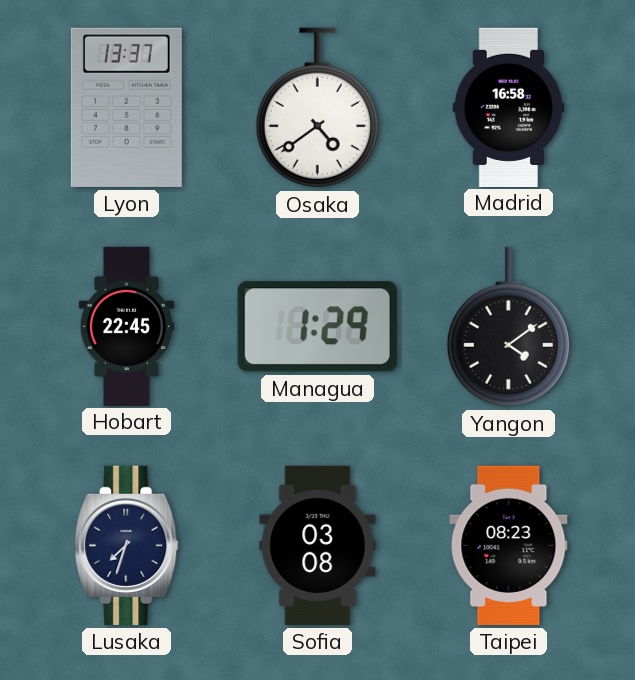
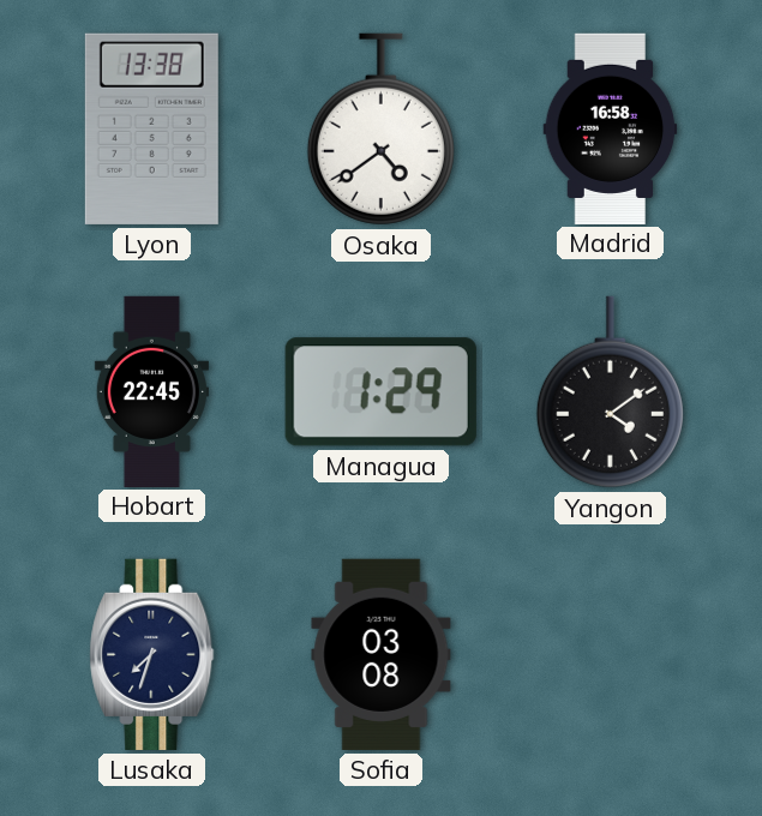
Lyon: 13:37 -> 13:38
Taipei: 08:23 -> none
